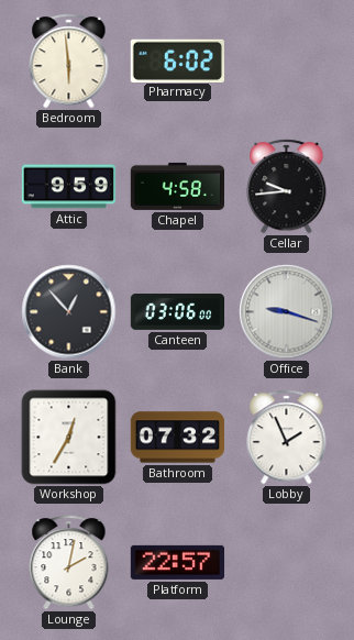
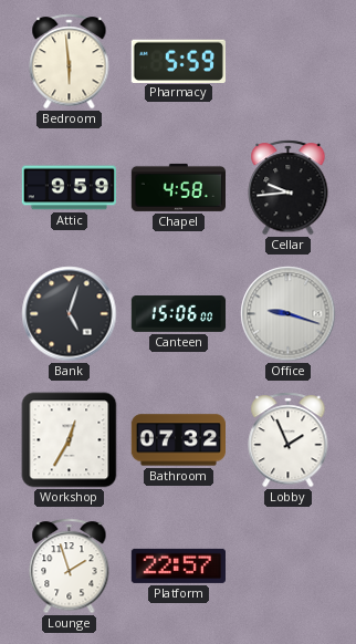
Pharmacy: 6:02 -> 5:59
Bank: 12:53 -> 5:03
Canteen: 03:06 -> 15:06
Lounge: 2:02 -> 1:57
